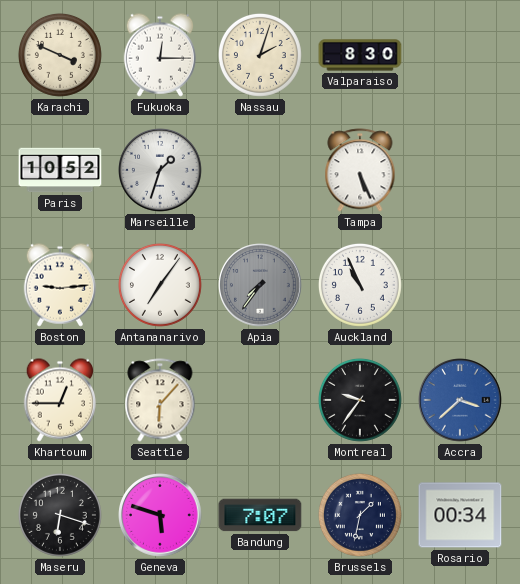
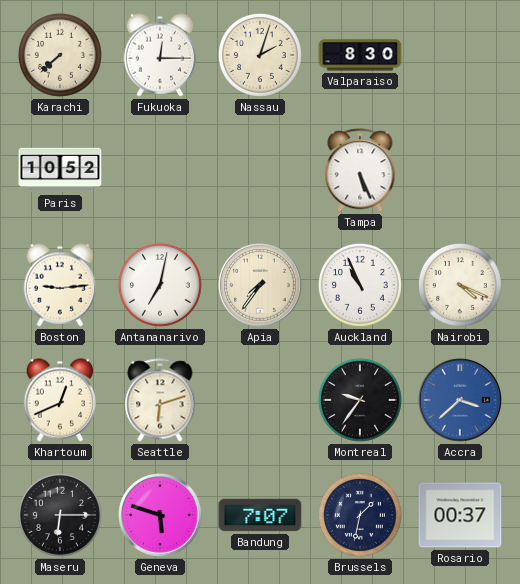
Karachi: 3:49 -> 7:38
Marseille: 1:33 -> none
Antananarivo: 7:06 -> 7:02
Apia dial: grey -> cream
Nairobi: none -> 4:19
Khartoum: 12:45 -> 12:41
Seattle: 6:07 -> 6:12
Maseru: 6:18 -> 6:15
Rosario: 00:34 -> 00:37
